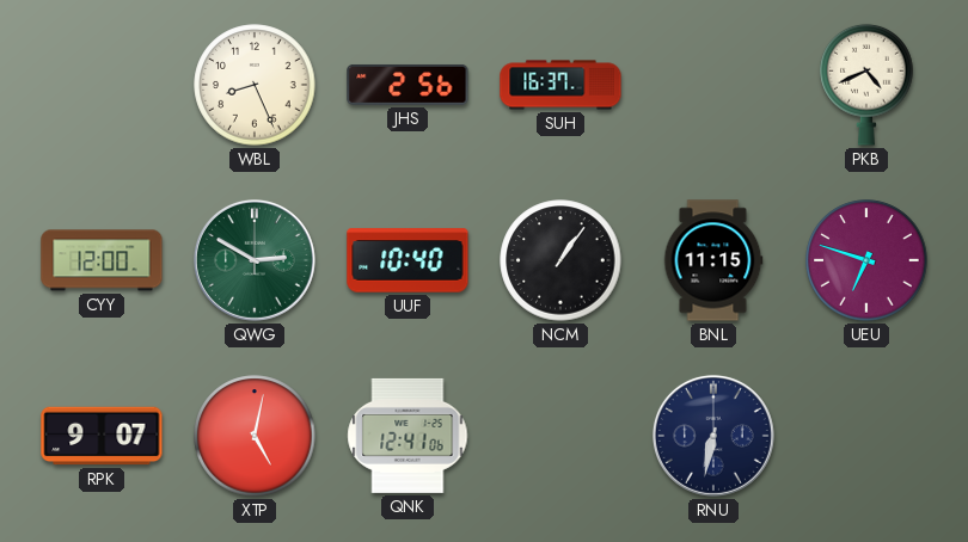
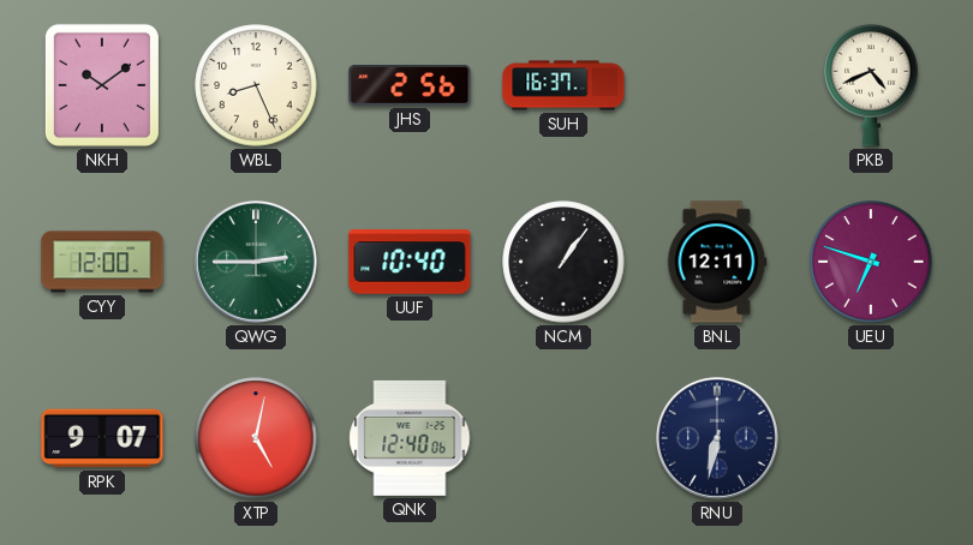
NKH: none -> 10:09
QWG: 2:50 -> 2:45
BNL: 11:15 -> 12:11
QNK: 12:41 -> 12:40
